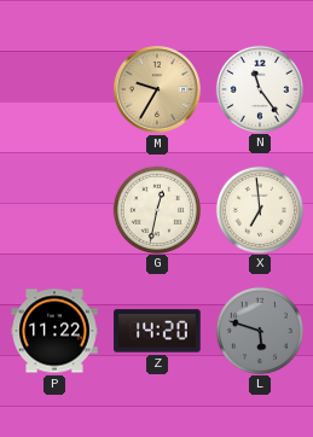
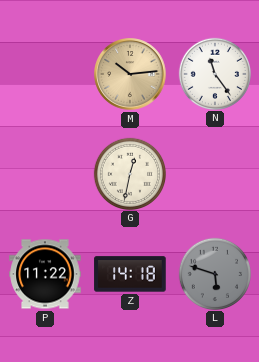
M: 9:35 -> 10:14
X: 6:59 -> none
Z: 14:20 -> 14:18
